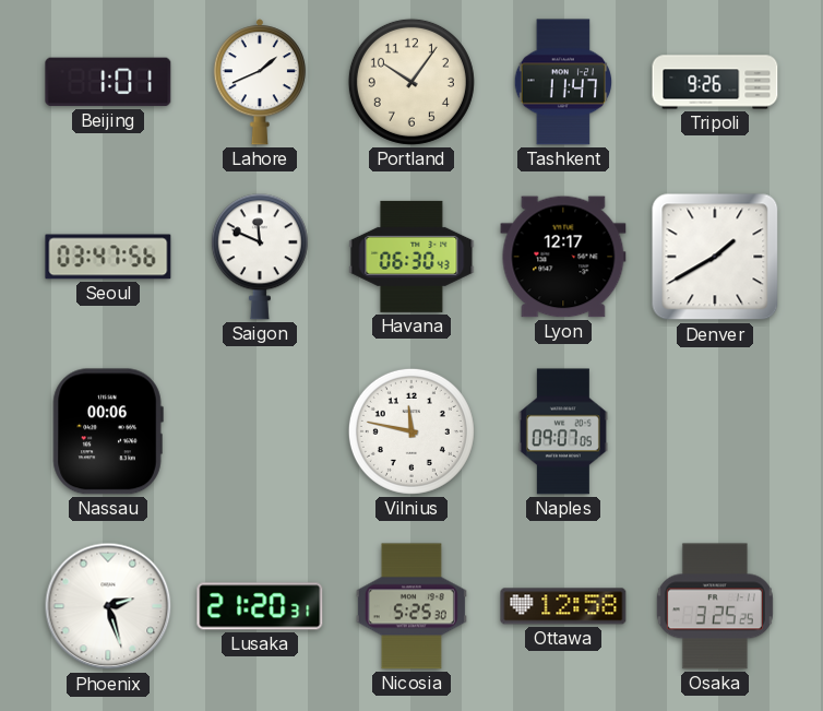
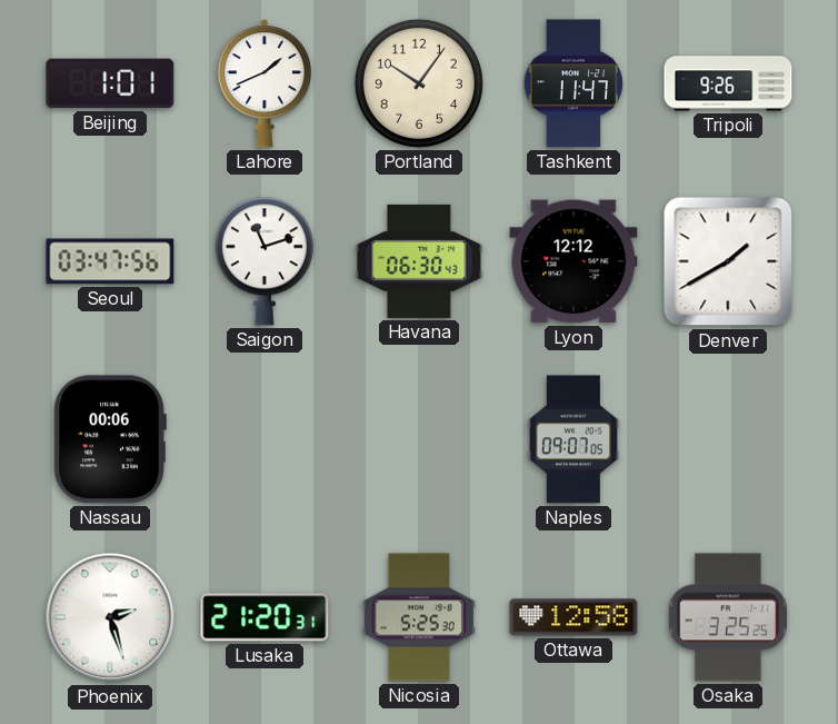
Saigon: 11:49 -> 11:12
Lyon: 12:17 -> 12:12
Vilnius: 11:47 -> none
